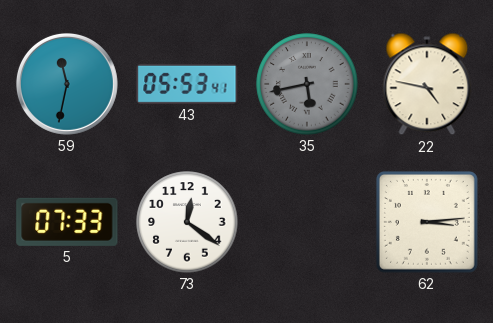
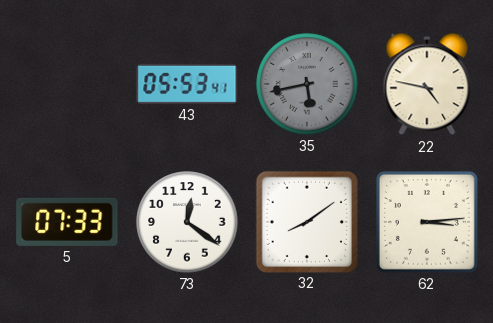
59: 11:32 -> none
32: none -> 8:09
